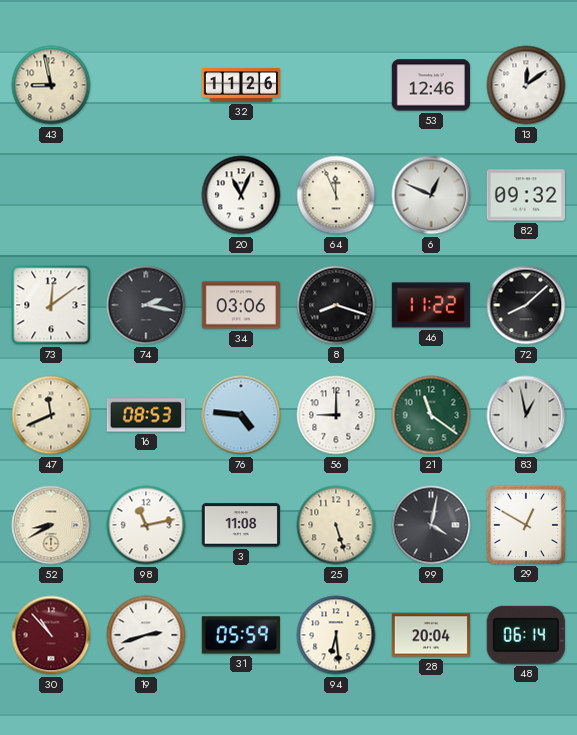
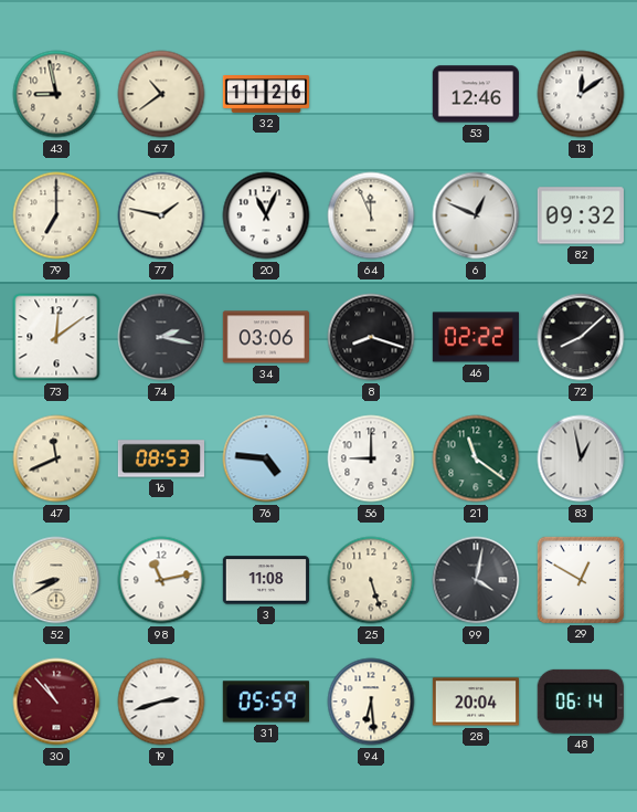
67: none -> 10:39
79: none -> 7:00
77: none -> 1:47
46: 11:22 -> 02:22
